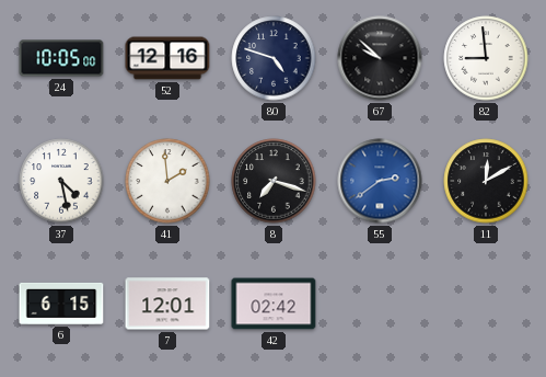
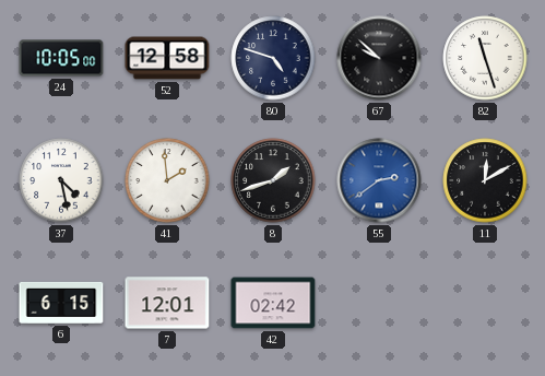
52: 12:16 -> 12:58
82: 8:59 -> 11:27
8: 7:18 -> 1:42
